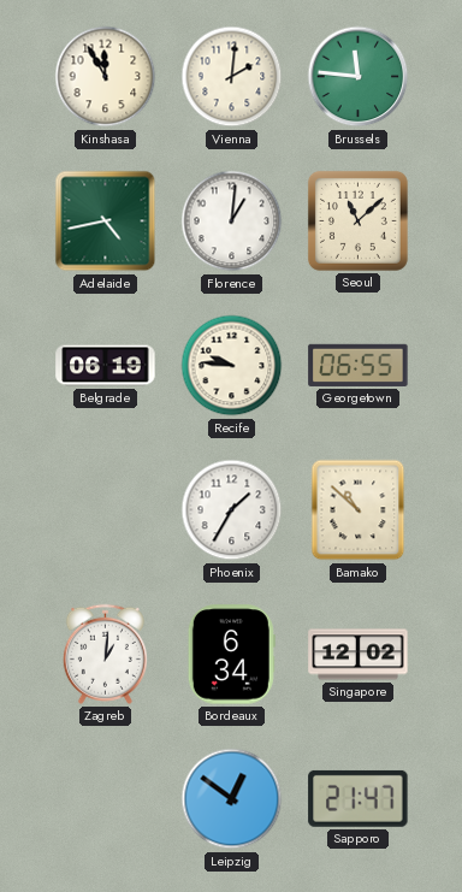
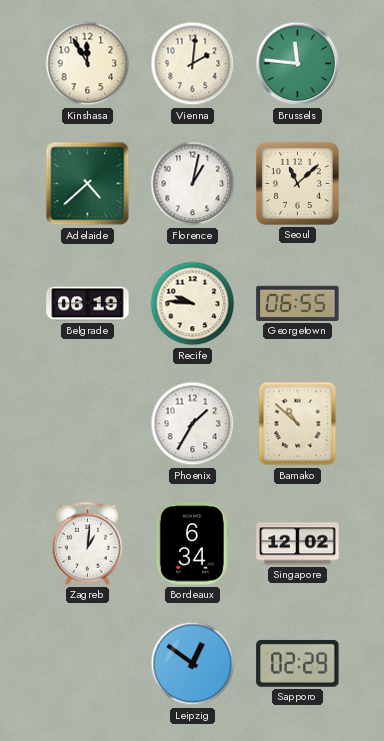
Adelaide: 4:43 -> 4:38
Florence: 1:01 -> 1:02
Sapporo: 21:47 -> 02:29
